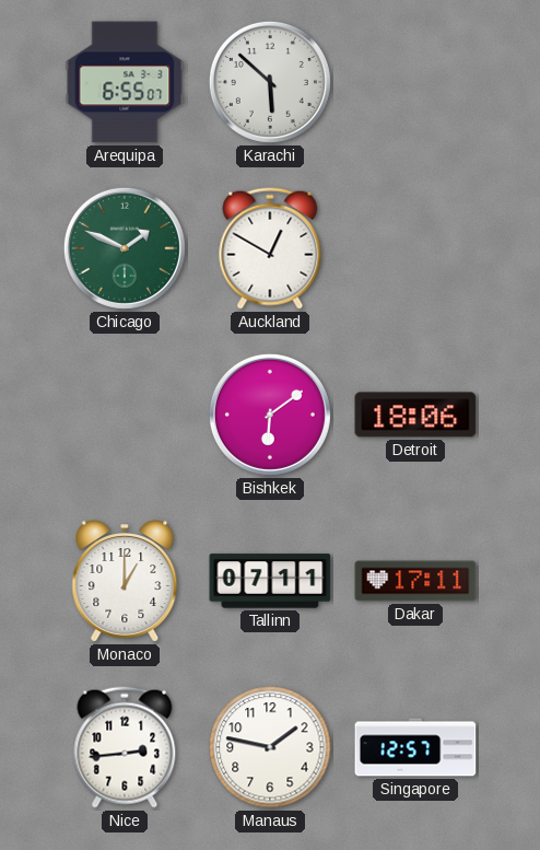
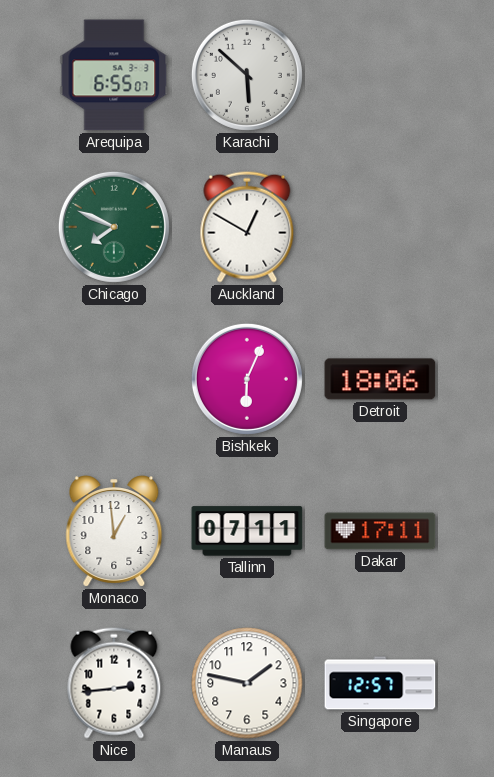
Chicago: 1:49 -> 7:49
Bishkek: 6:09 -> 6:04
Monaco: 1:00 -> 12:59
